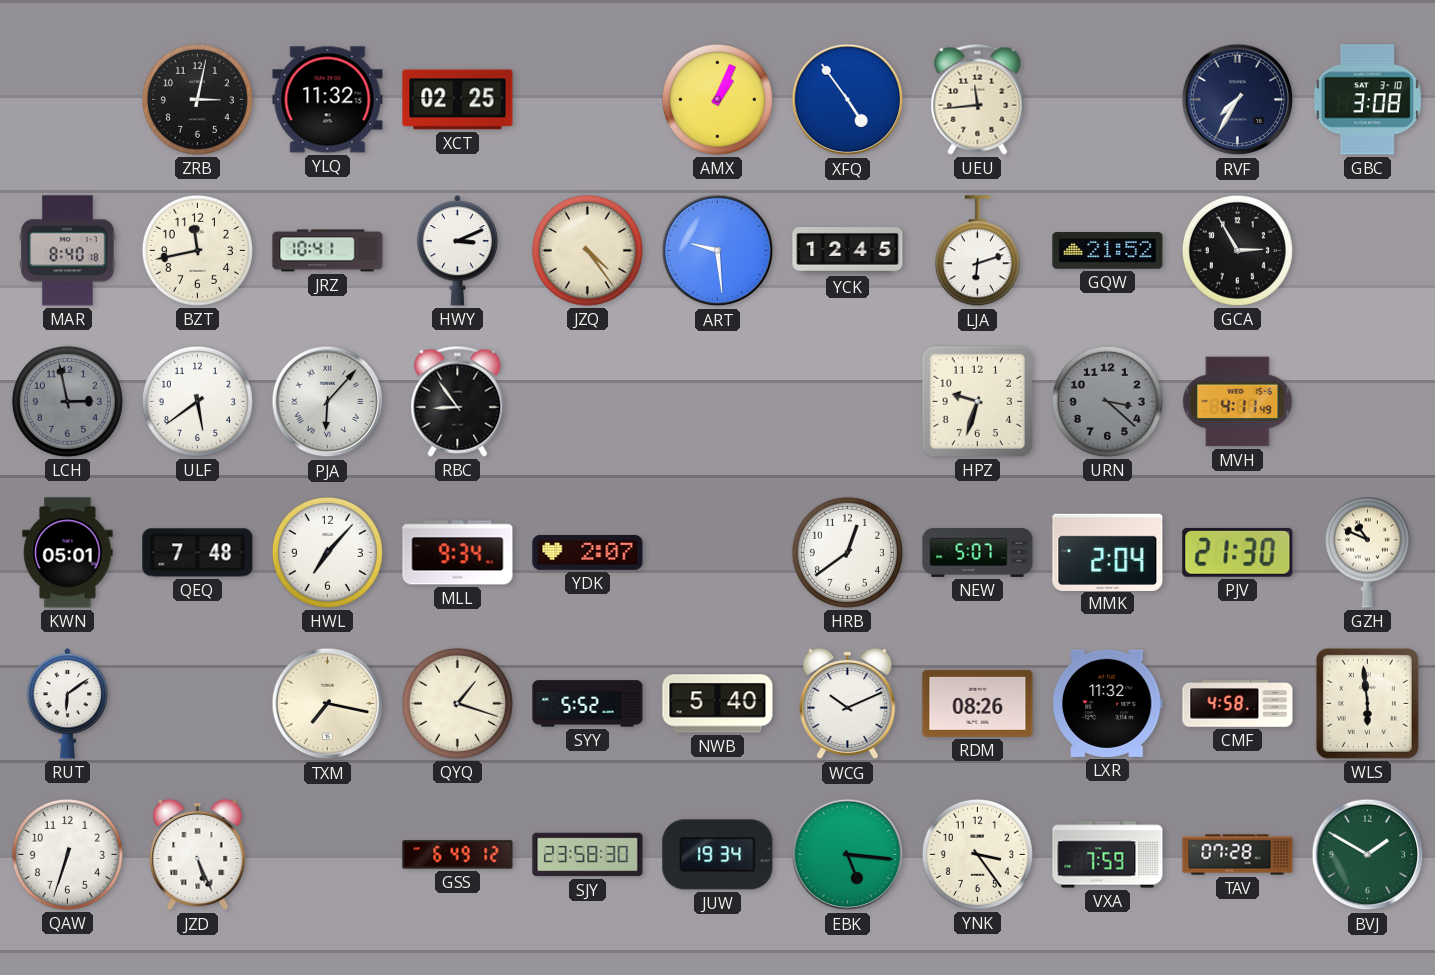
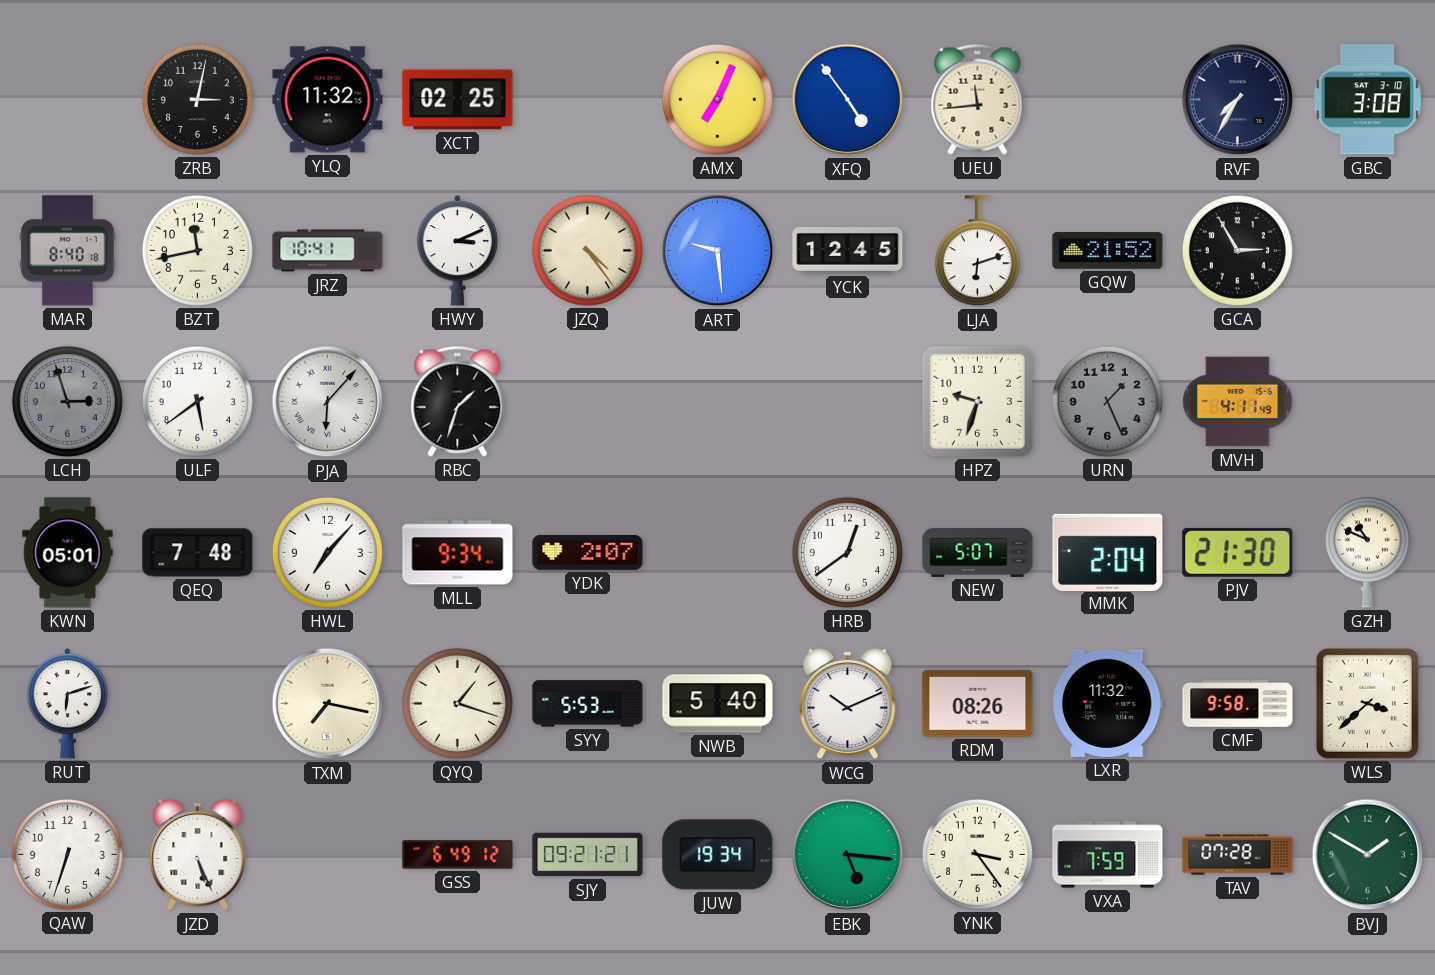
AMX: 1:04 -> 7:04
LCH: 2:58 -> 2:57
RBC: 8:54 -> 1:33
URN: 3:22 -> 1:26
RUT: 6:09 -> 6:12
SYY: 5:52 -> 5:53
CMF: 4:58 -> 9:58
WLS: 5:59 -> 3:38
SJY: 23:58 -> 09:21
